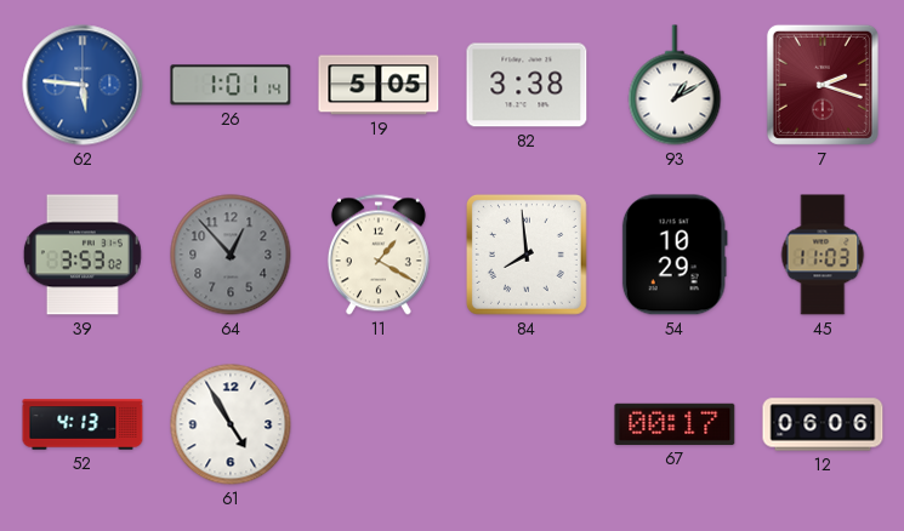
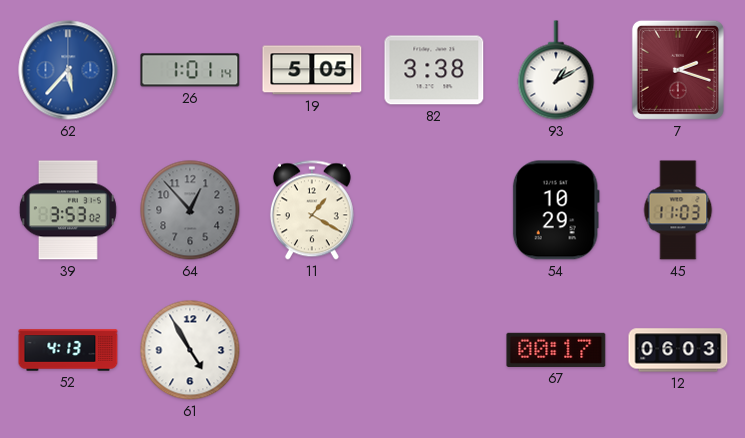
62: 5:46 -> 5:37
84: 7:59 -> none
12: 06:06 -> 06:03
